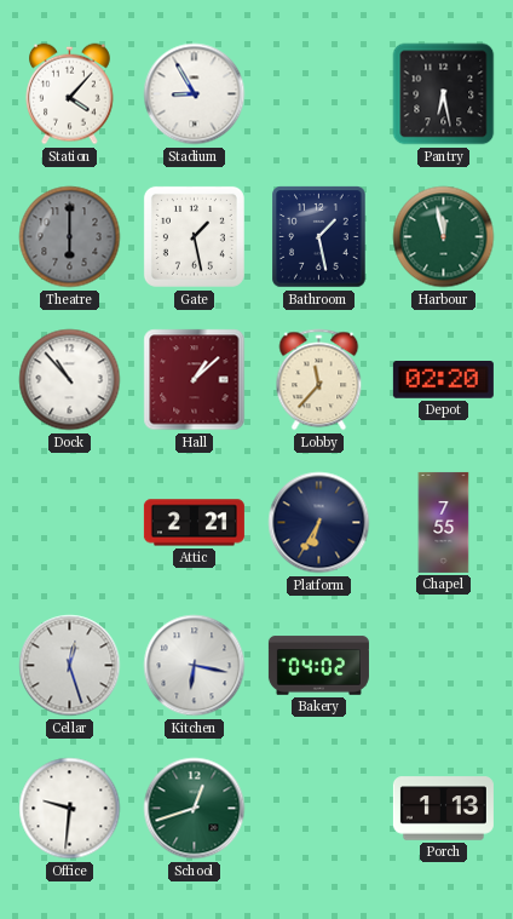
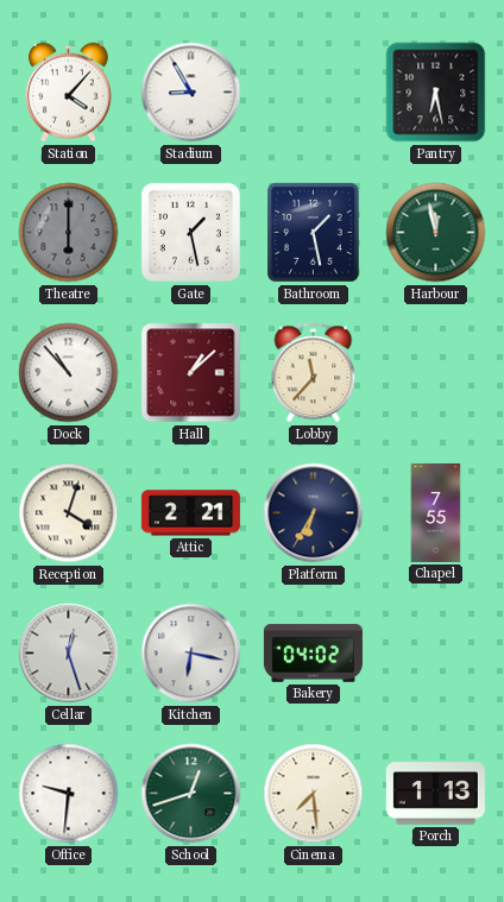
Depot: 02:20 -> none
Reception: none -> 4:03
Cinema: none -> 7:29
